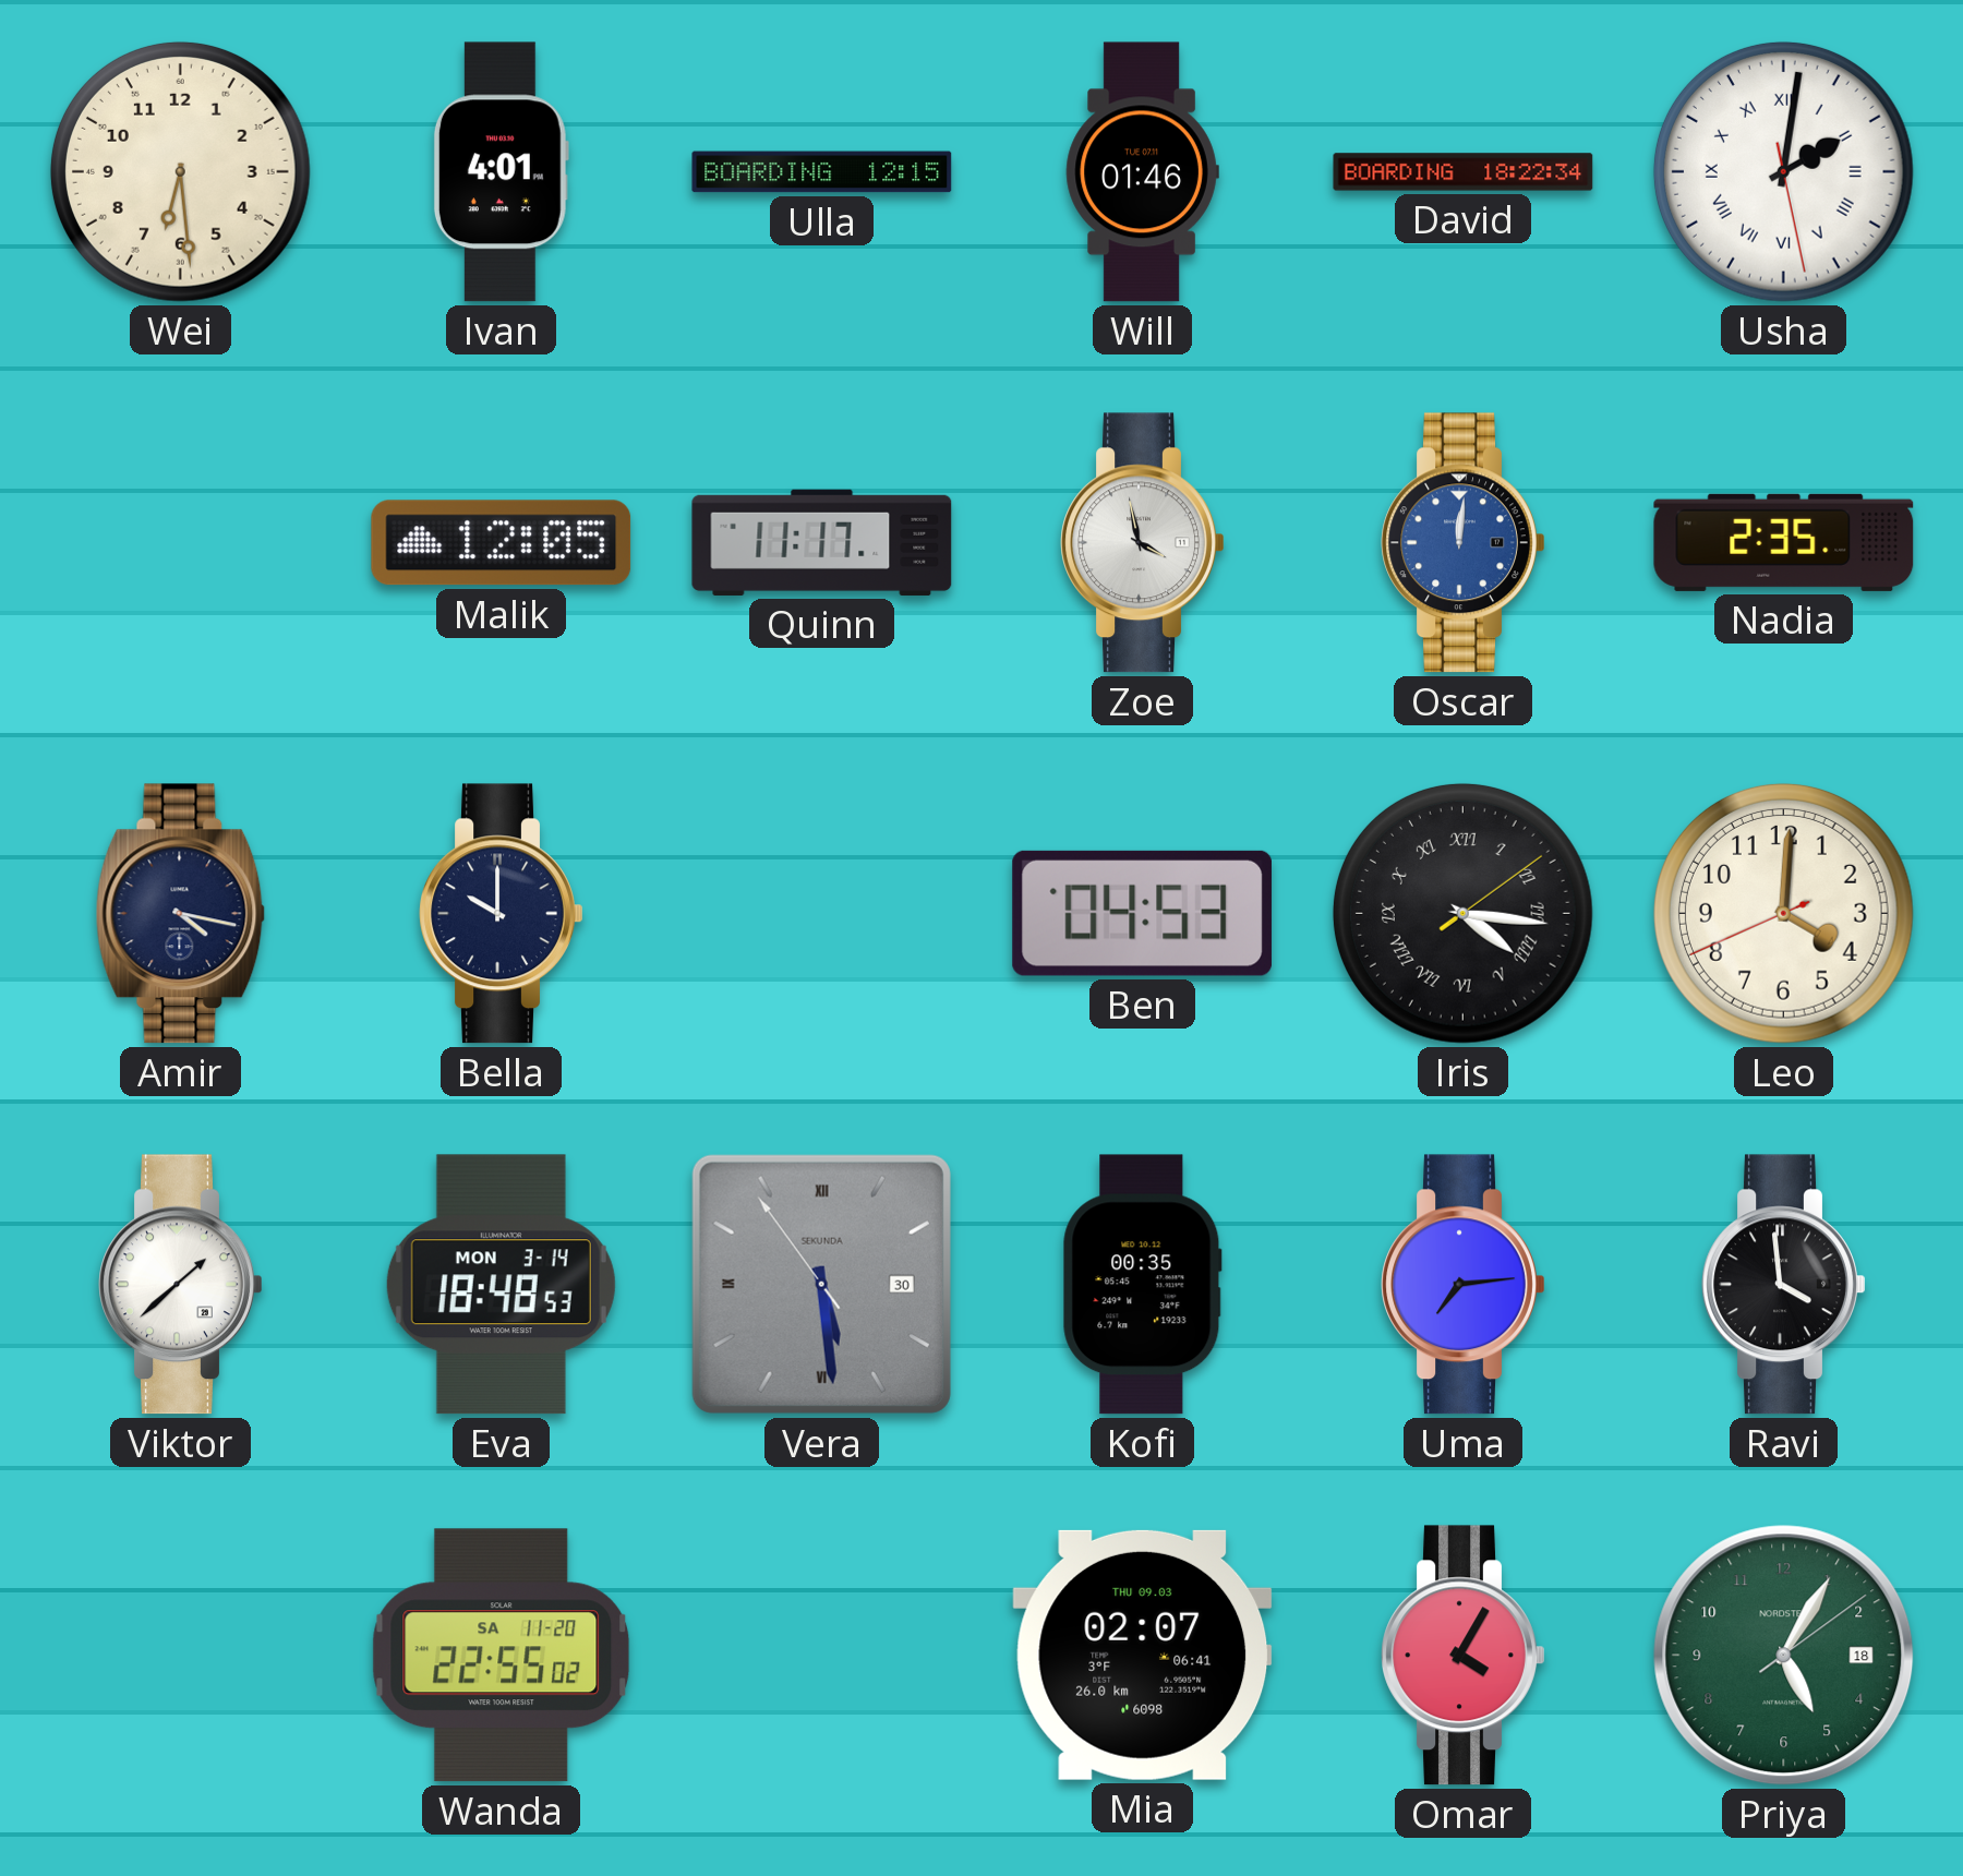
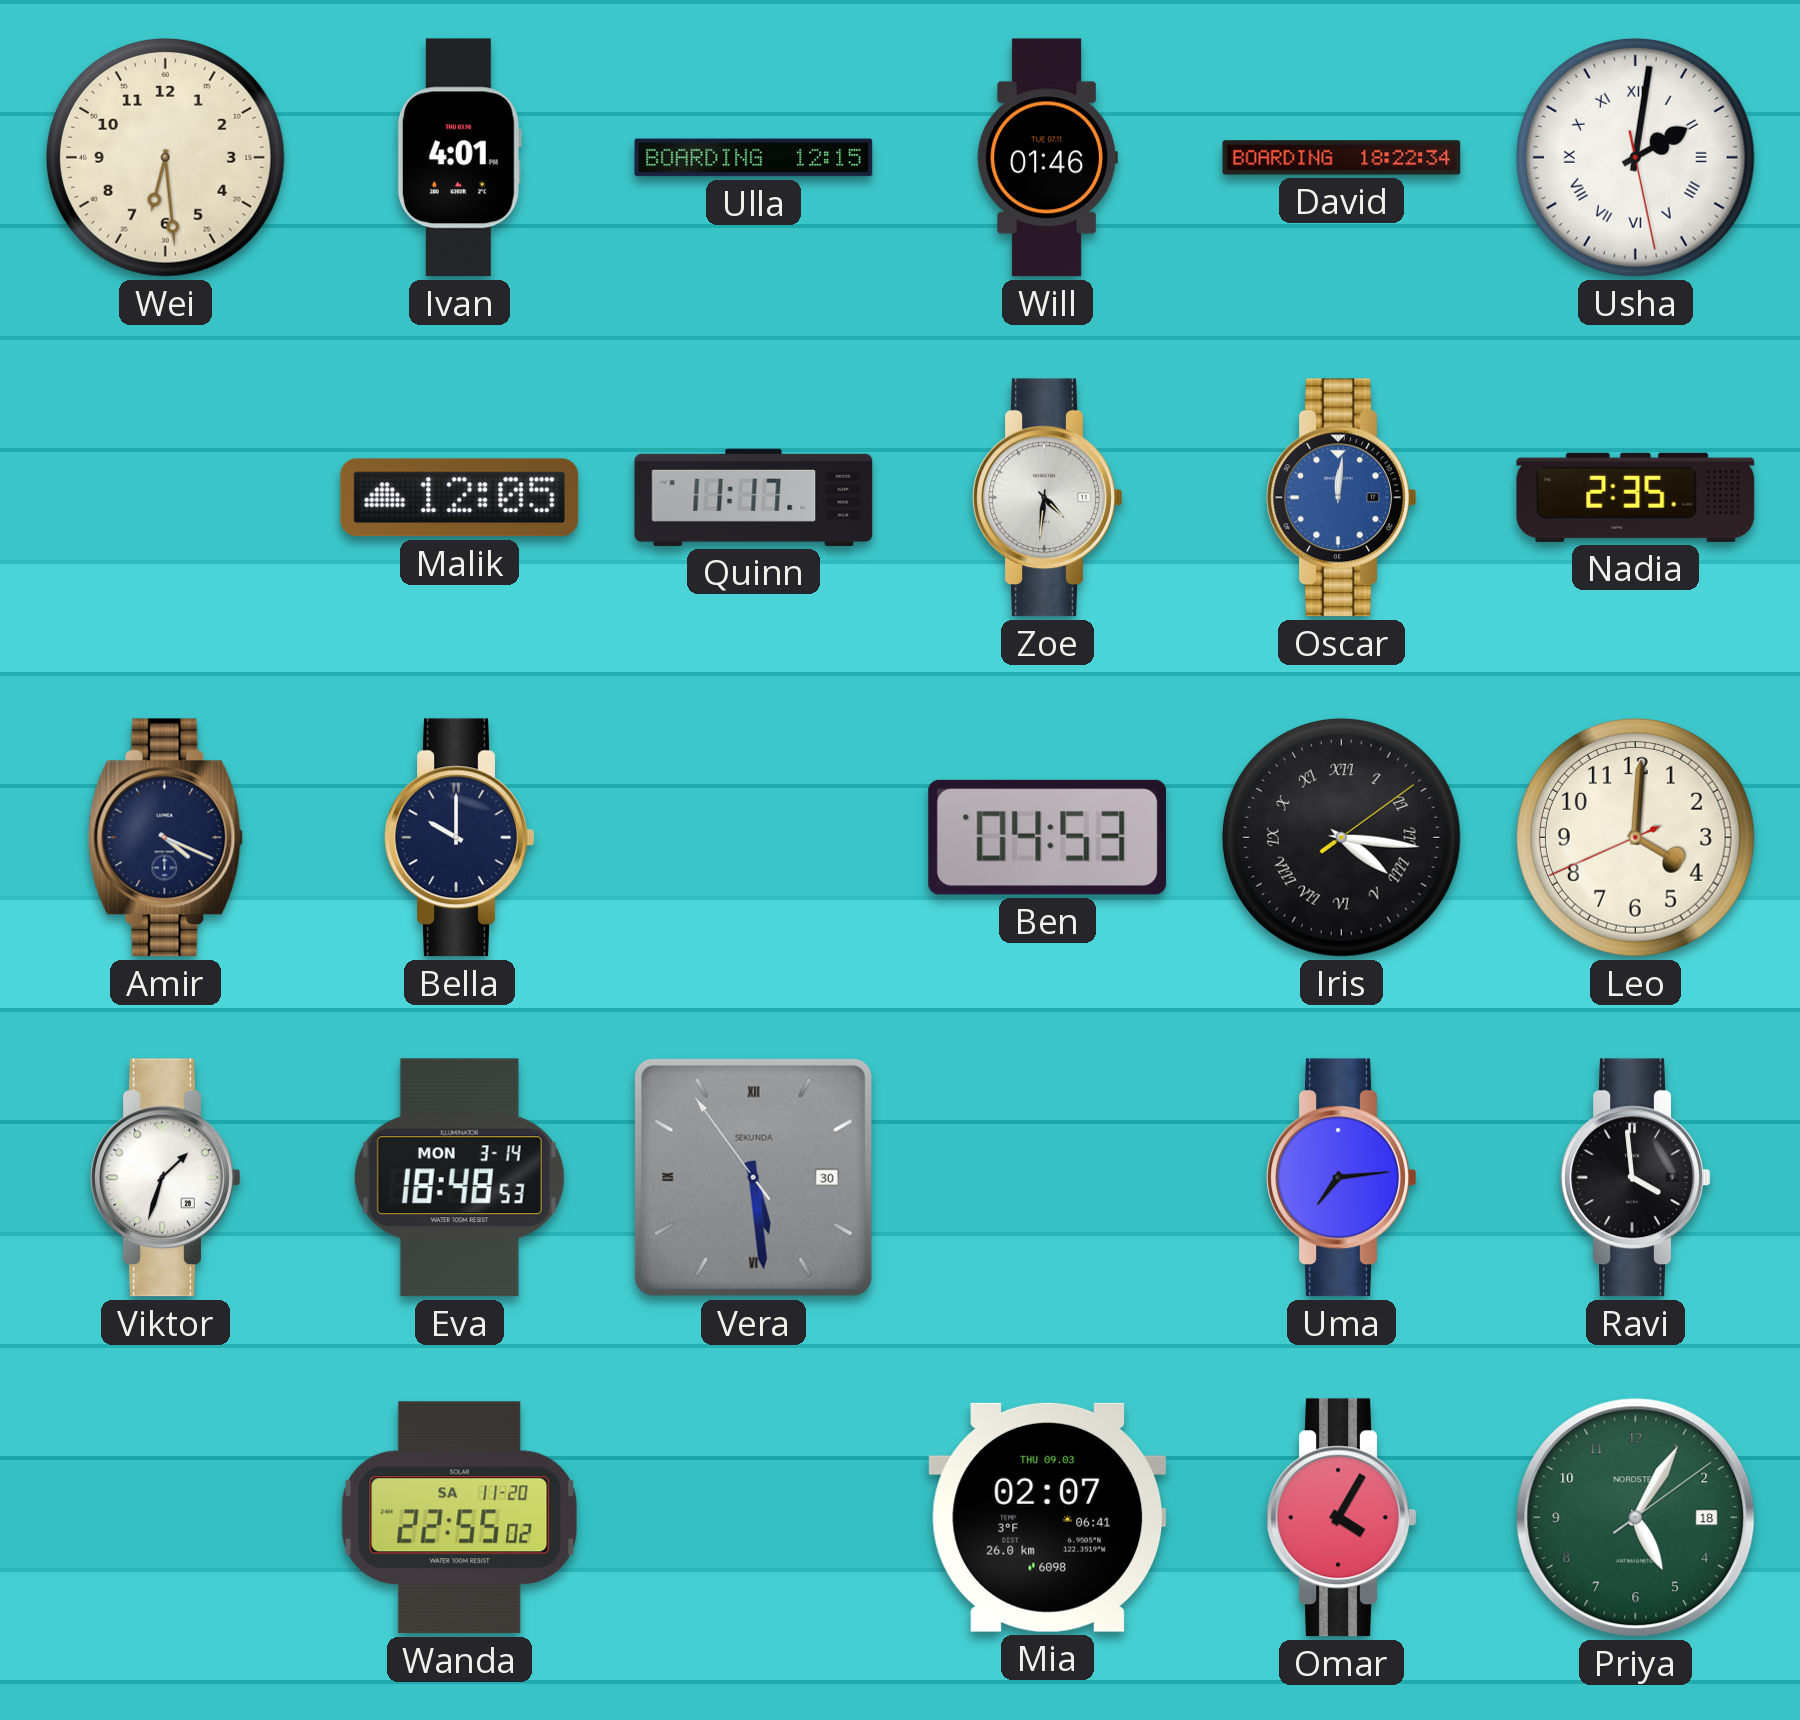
Zoe: 3:58 -> 4:31
Amir: 4:17 -> 4:19
Viktor: 1:38 -> 1:33
Kofi: 00:35 -> none
